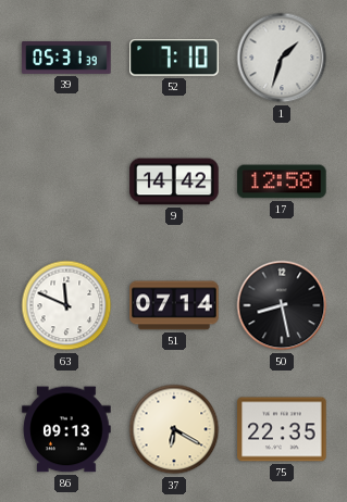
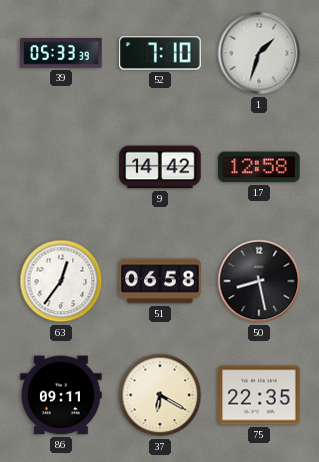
39: 05:31 -> 05:33
63: 11:49 -> 12:36
51: 07:14 -> 06:58
86: 09:13 -> 09:11
